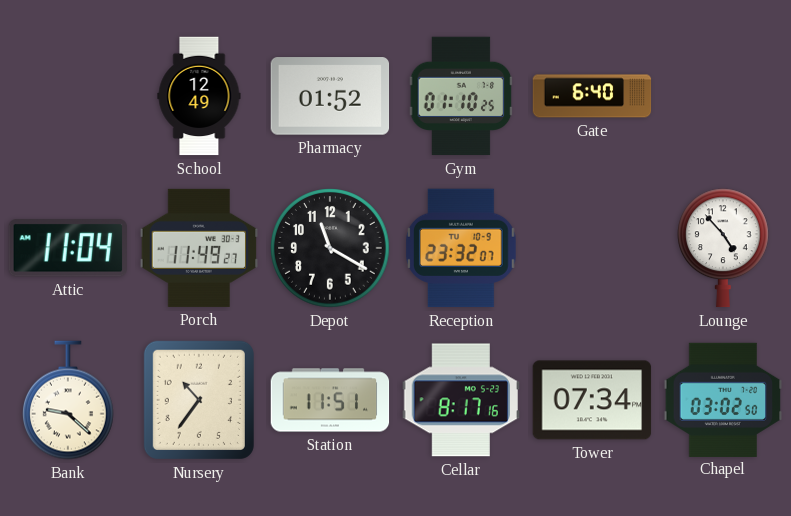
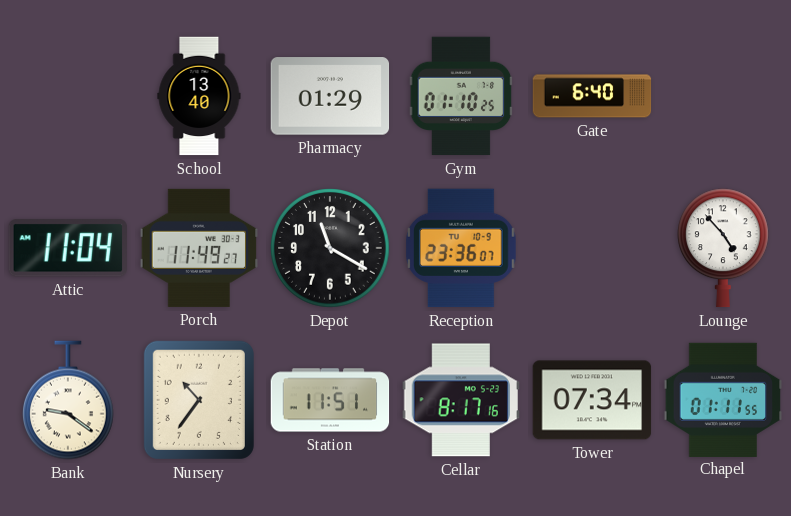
School: 12:49 -> 13:40
Pharmacy: 01:52 -> 01:29
Reception: 23:32 -> 23:36
Bank: 9:22 -> 9:21
Chapel: 03:02 -> 01:11
